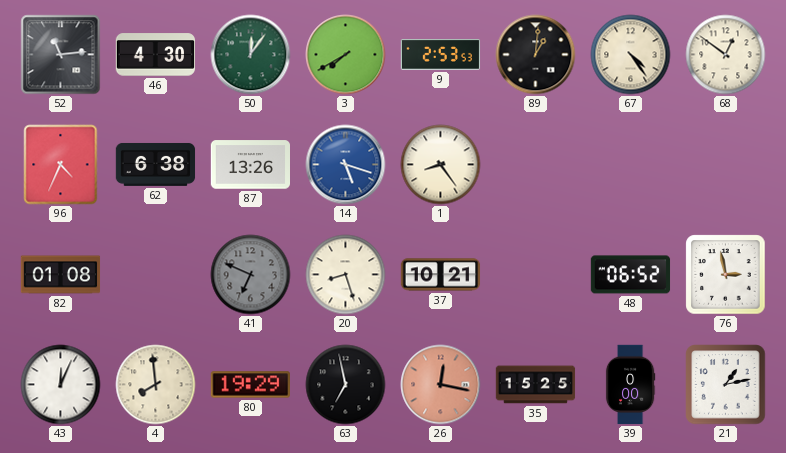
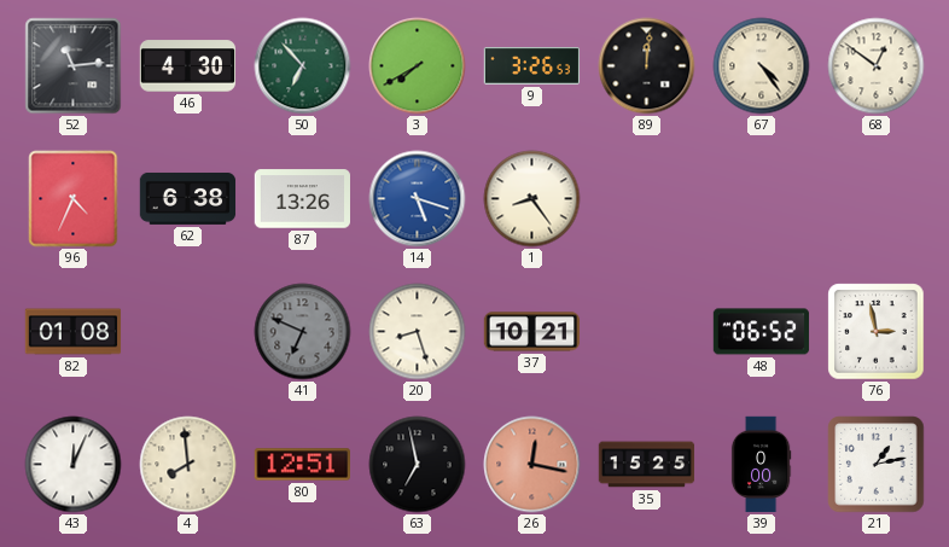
50: 12:06 -> 6:53
9: 2:53 -> 3:26
89: 1:01 -> 12:01
80: 19:29 -> 12:51
